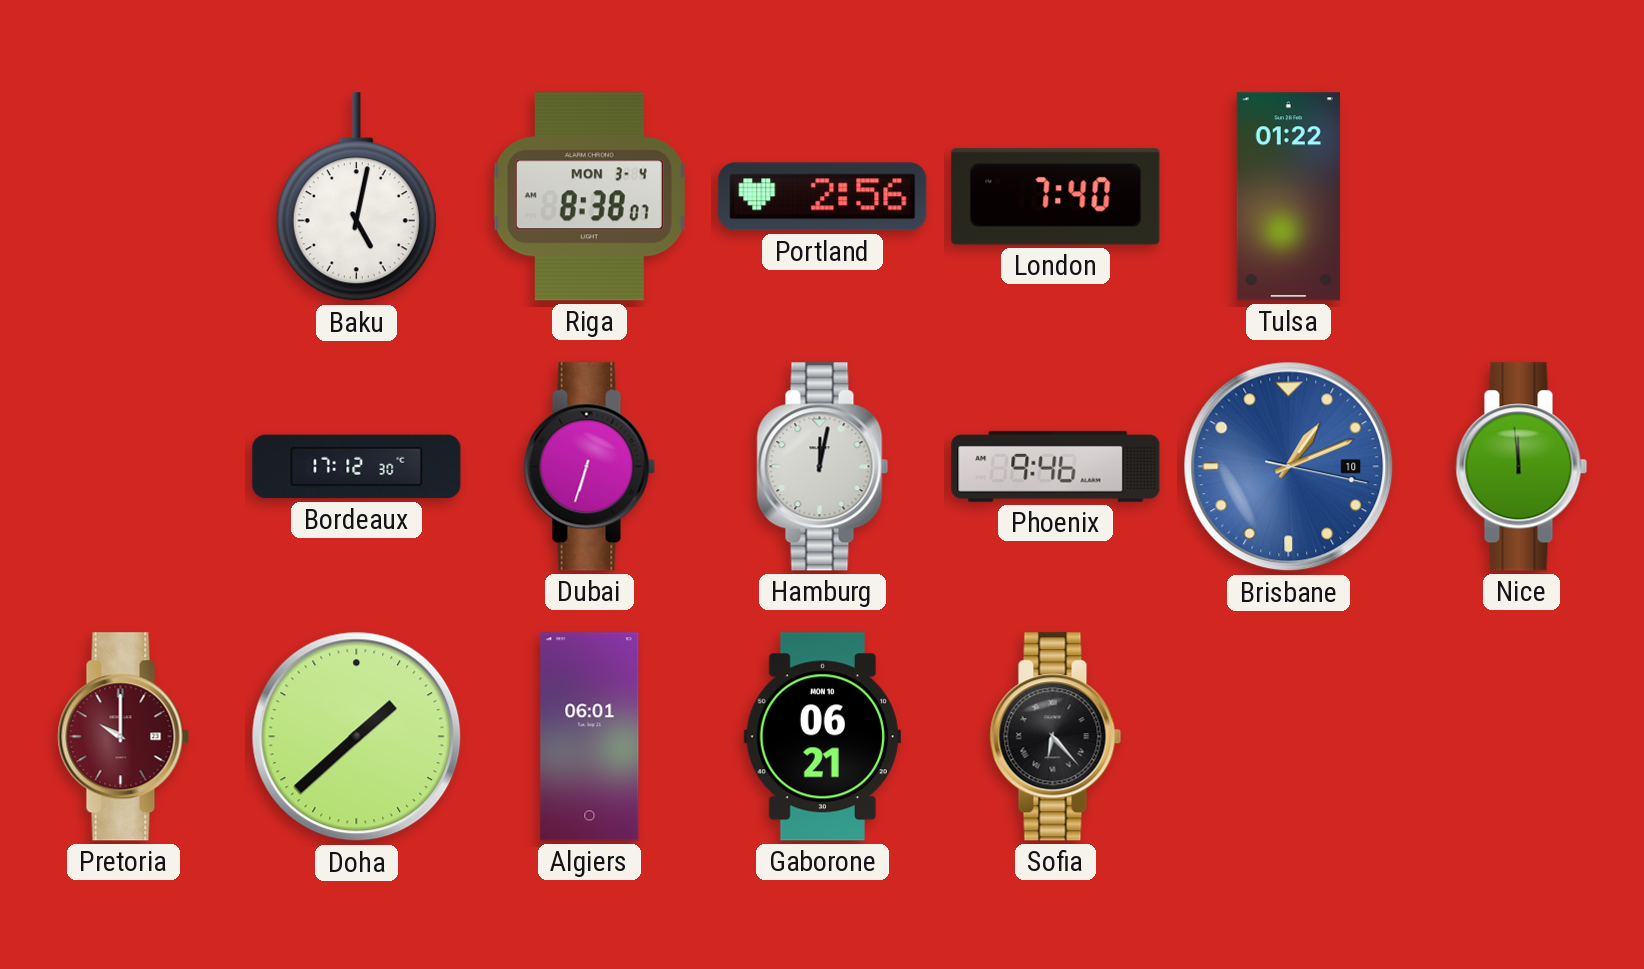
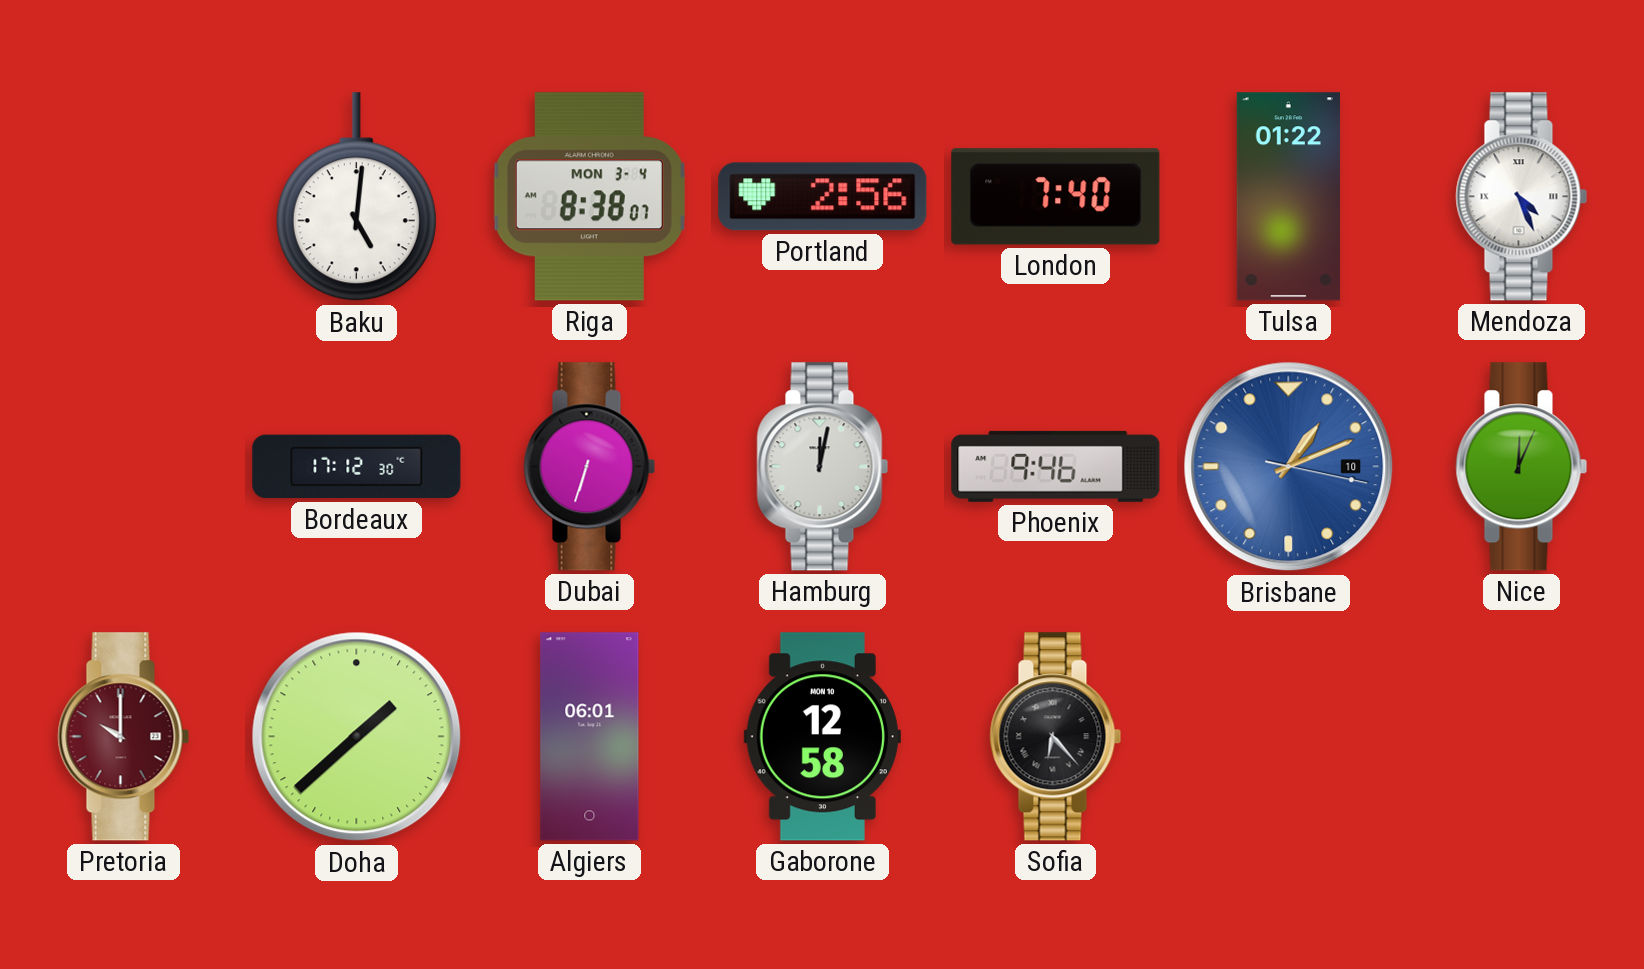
Baku: 5:02 -> 5:01
Mendoza: none -> 4:26
Nice: 11:59 -> 12:04
Gaborone: 06:21 -> 12:58
